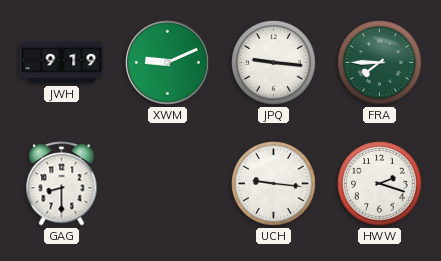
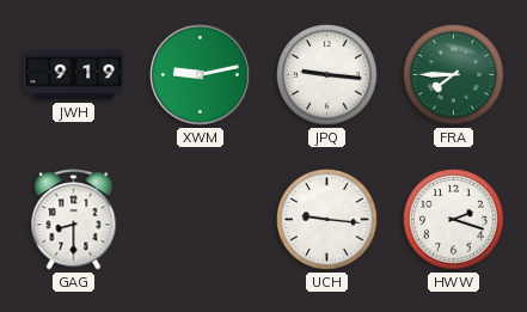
XWM: 9:11 -> 9:13
